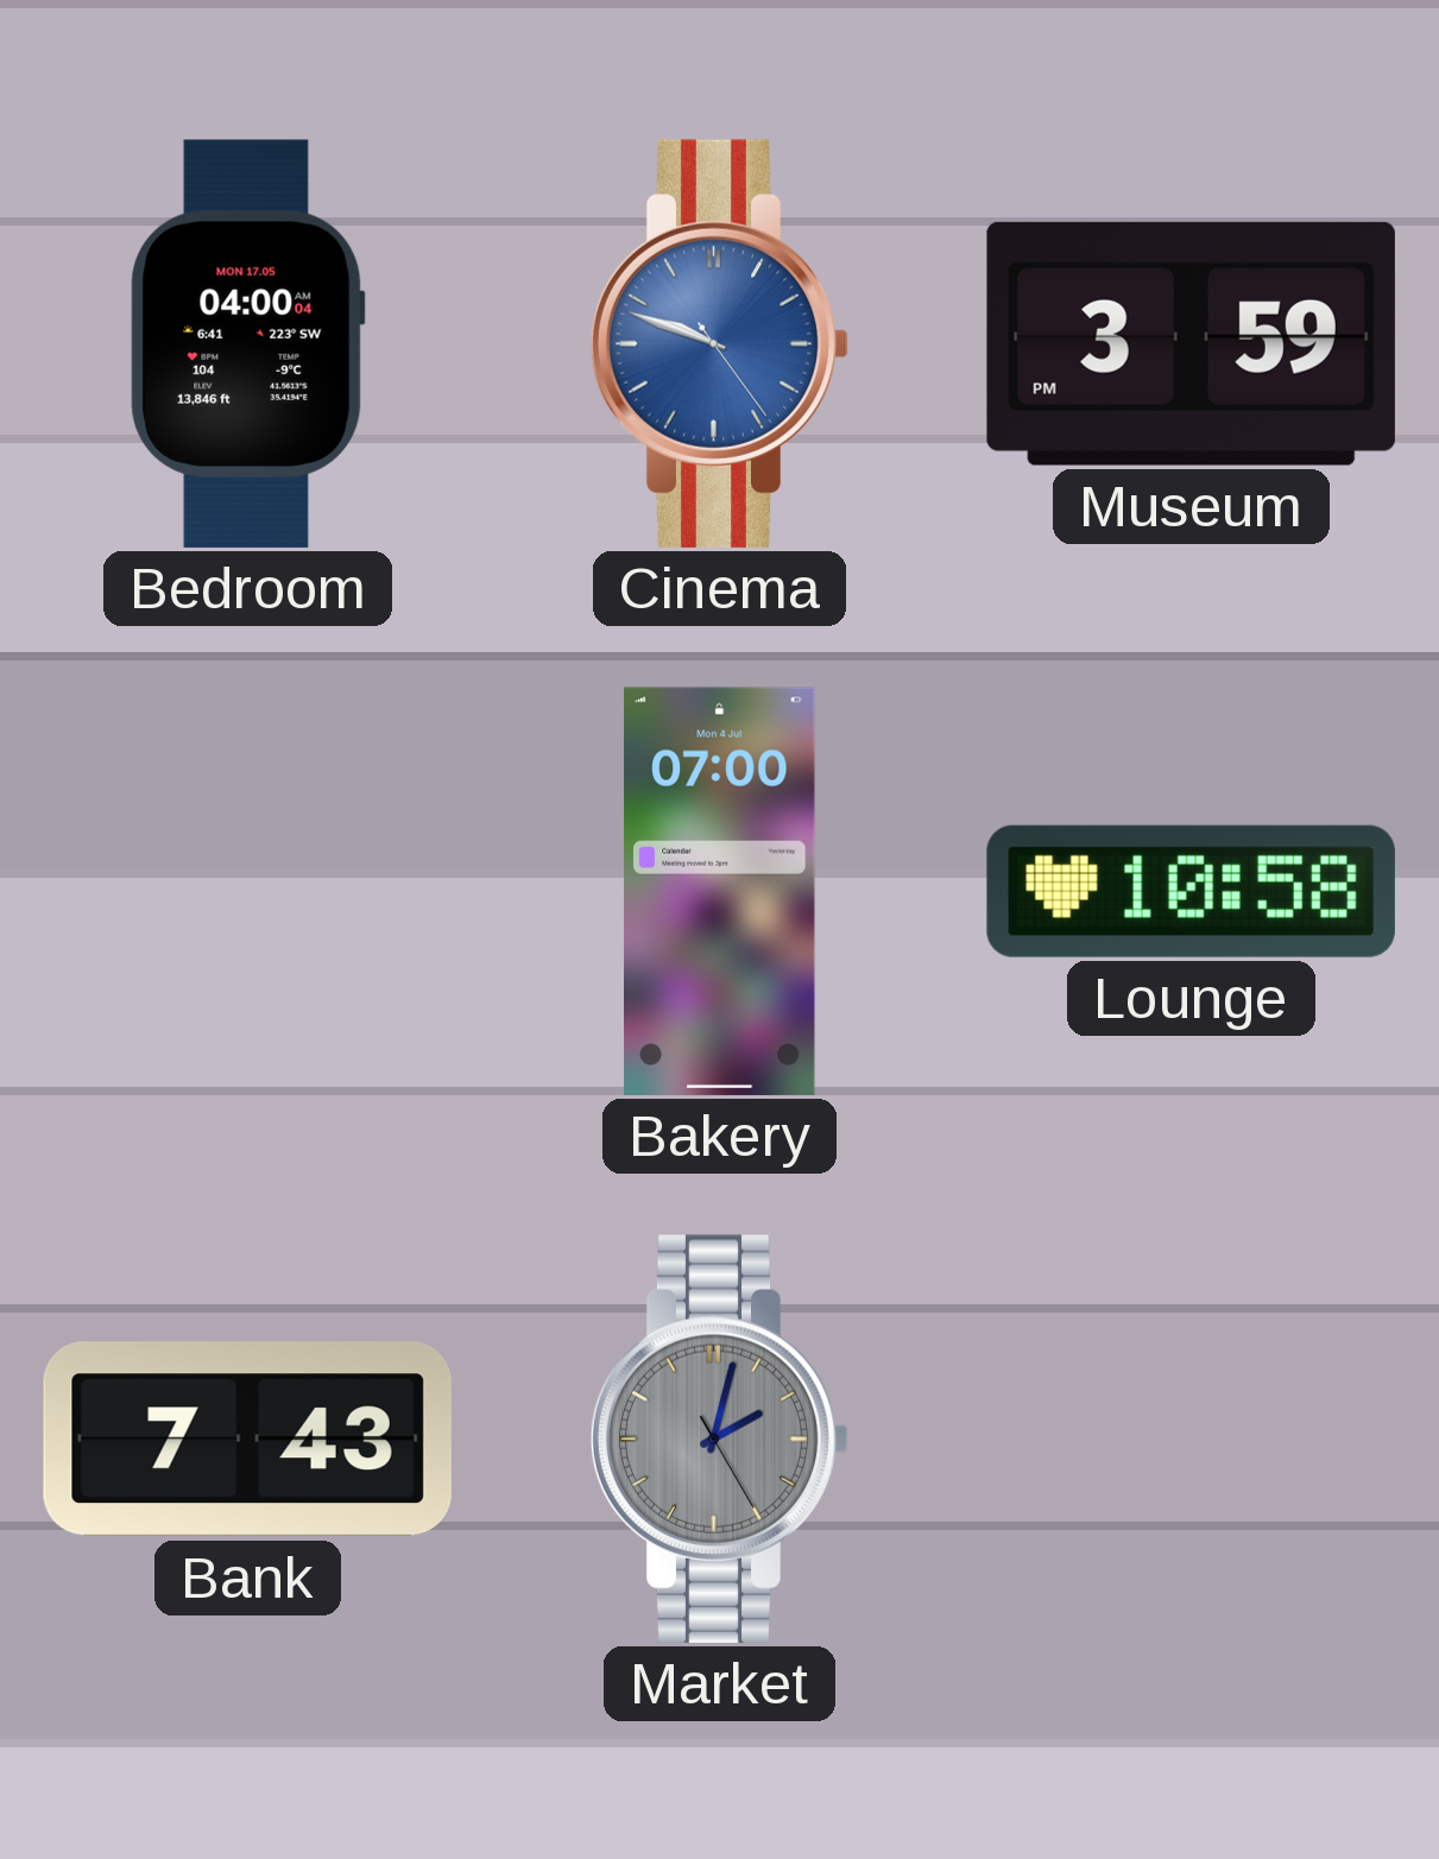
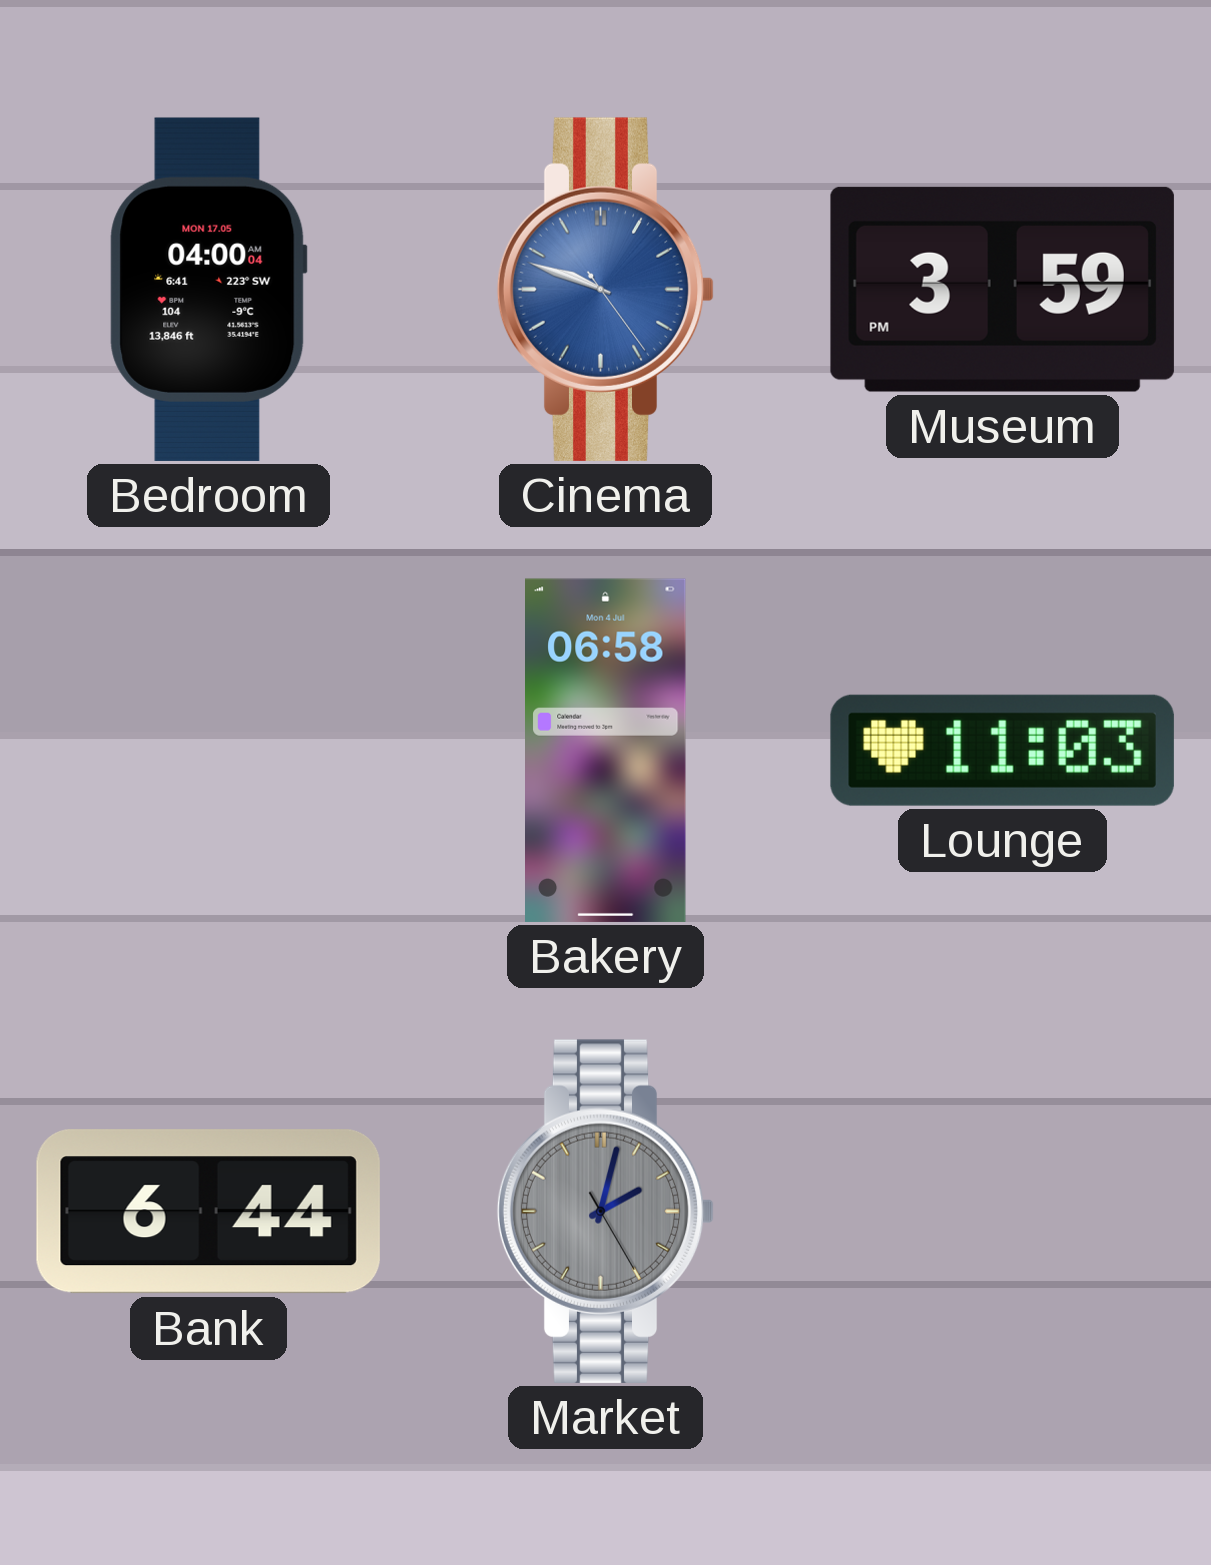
Bakery: 07:00 -> 06:58
Lounge: 10:58 -> 11:03
Bank: 7:43 -> 6:44
